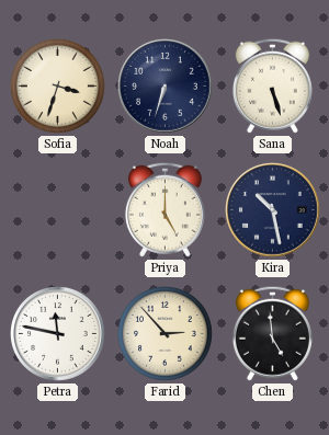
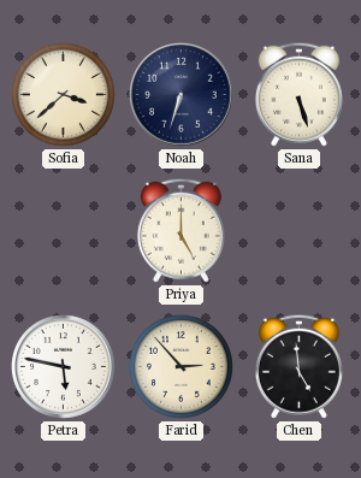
Sofia: 3:33 -> 3:38
Kira: 10:28 -> none
Petra: 11:47 -> 5:47
